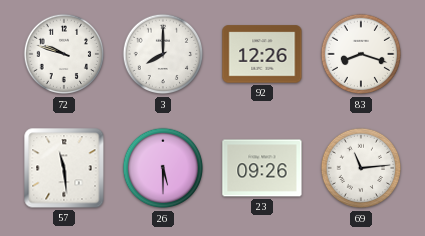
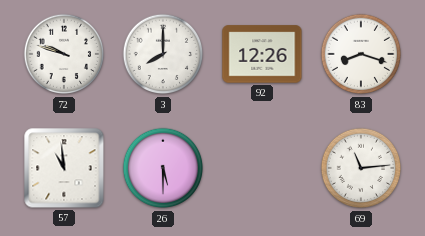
57: 11:29 -> 10:59
23: 09:26 -> none
